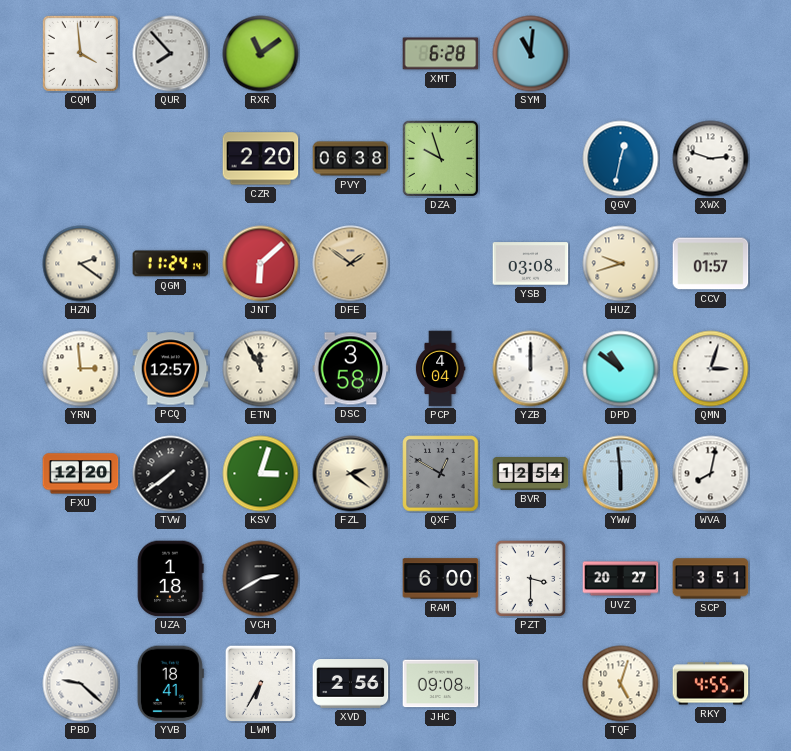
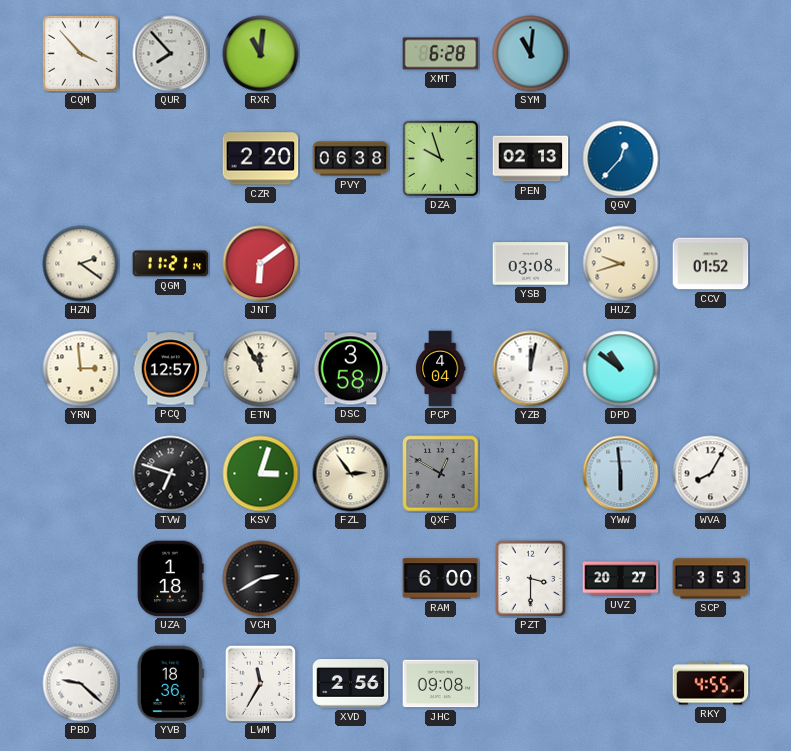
CQM: 3:59 -> 3:53
RXR: 11:09 -> 11:01
PEN: none -> 02:13
QGV: 12:32 -> 12:37
XWX: 2:48 -> none
QGM: 11:24 -> 11:21
JNT: 6:08 -> 6:09
DFE: 1:51 -> none
CCV: 01:57 -> 01:52
YZB: 12:00 -> 12:02
QMN: 3:03 -> none
FXU: 12:20 -> none
TVW: 7:39 -> 6:48
FZL: 2:21 -> 2:54
BVR: 12:54 -> none
WVA: 8:02 -> 8:05
SCP: 3:51 -> 3:53
YVB: 18:41 -> 18:36
LWM: 6:35 -> 11:35
TQF: 5:03 -> none
